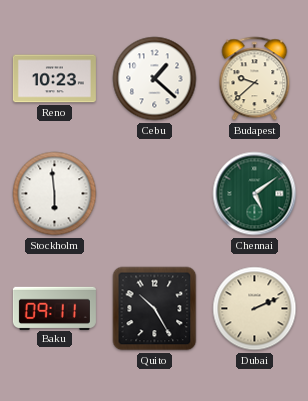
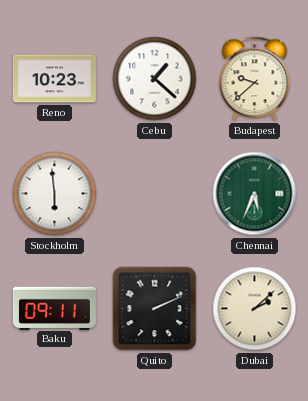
Chennai: 5:09 -> 5:34
Quito: 10:25 -> 2:11
Dubai: 2:11 -> 2:08
